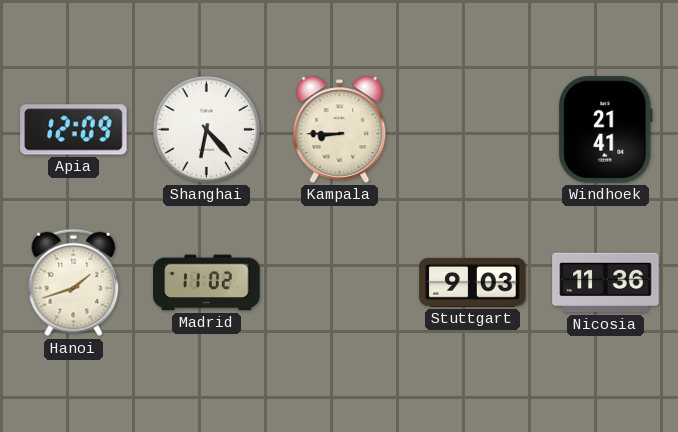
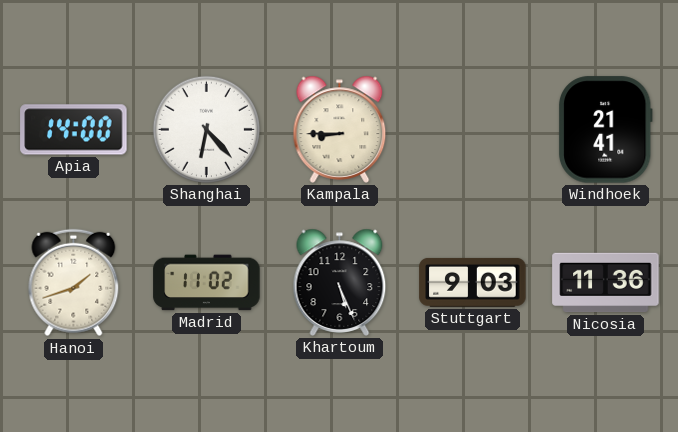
Apia: 12:09 -> 14:00
Khartoum: none -> 5:26
